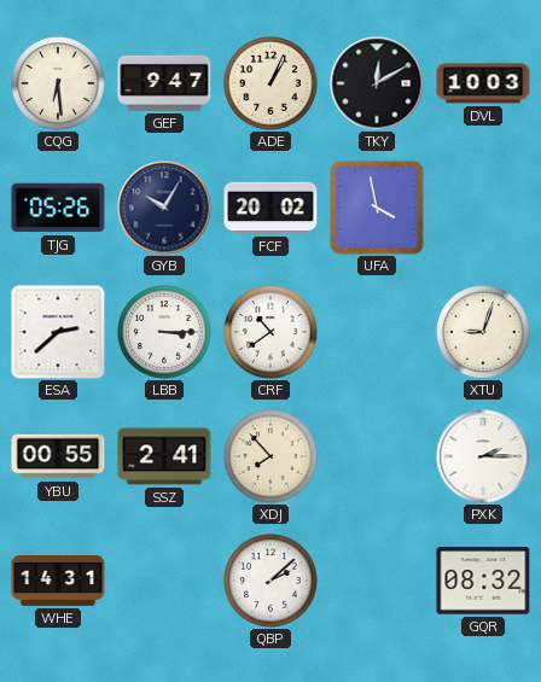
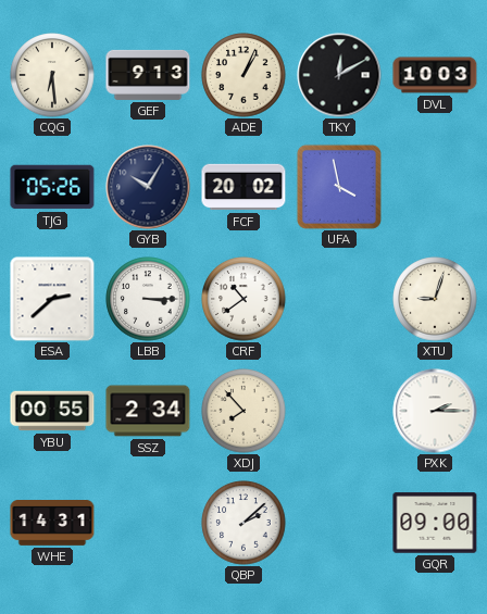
GEF: 9:47 -> 9:13
SSZ: 2:41 -> 2:34
GQR: 08:32 -> 09:00
